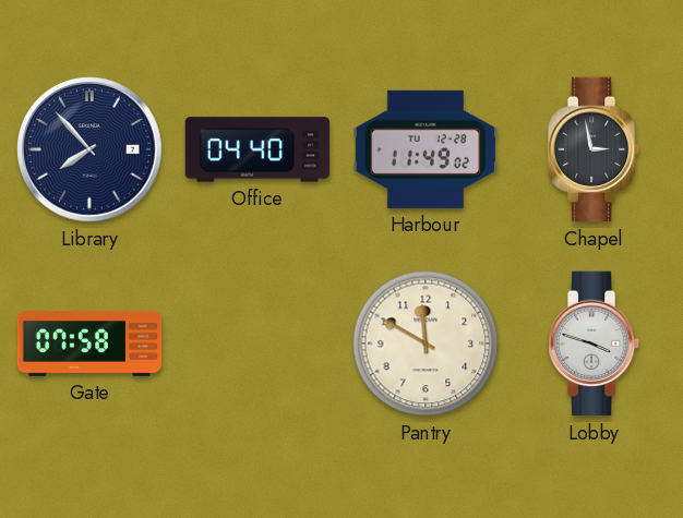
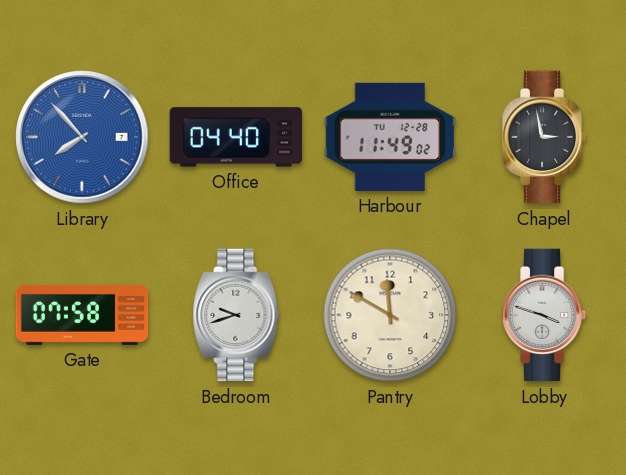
Library dial: navy -> blue
Bedroom: none -> 9:42
